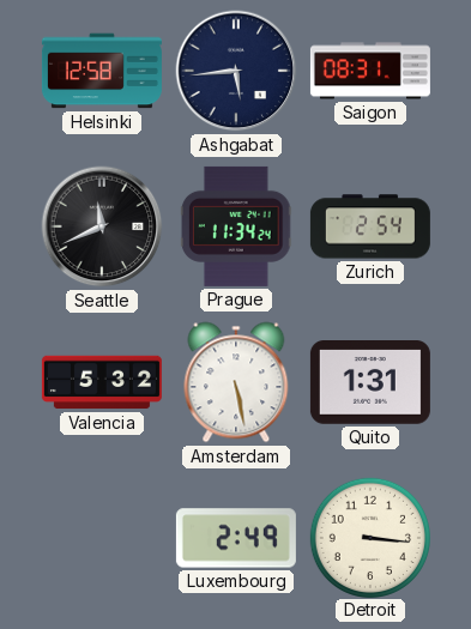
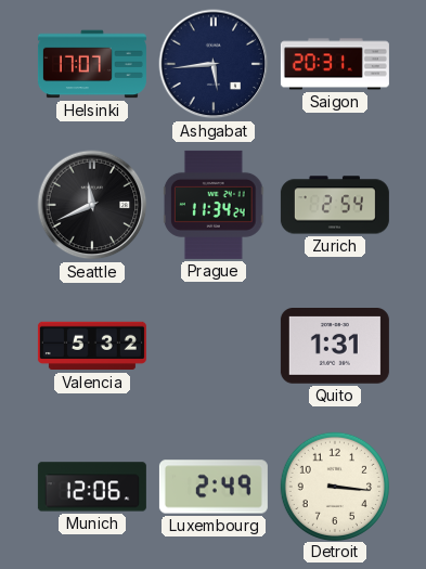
Helsinki: 12:58 -> 17:07
Saigon: 08:31 -> 20:31
Amsterdam: 5:28 -> none
Munich: none -> 12:06
